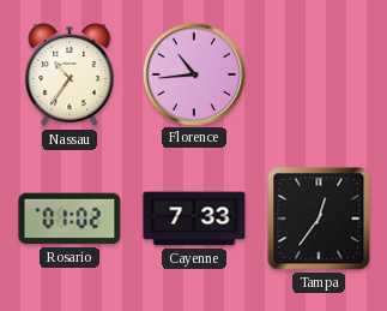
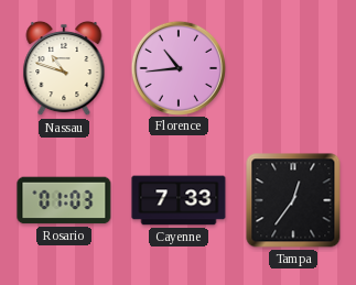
Nassau: 10:36 -> 10:48
Rosario: 01:02 -> 01:03
